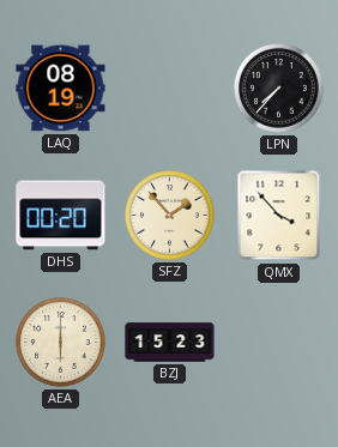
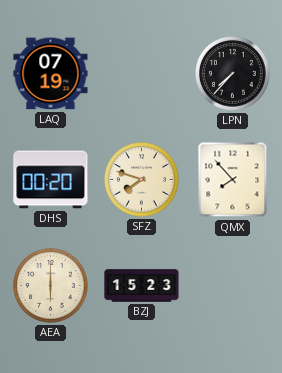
LAQ: 08:19 -> 07:19
SFZ: 1:53 -> 7:48
QMX: 3:53 -> 7:53
